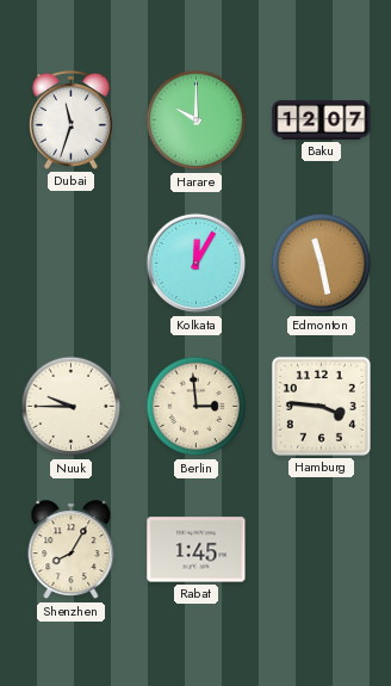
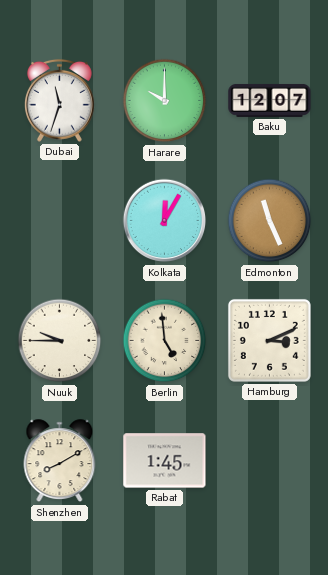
Edmonton: 11:28 -> 11:26
Berlin: 2:59 -> 4:59
Hamburg: 3:46 -> 3:11
Shenzhen: 8:05 -> 8:10
